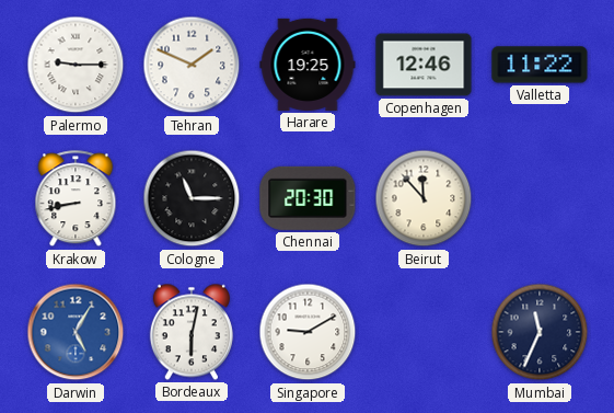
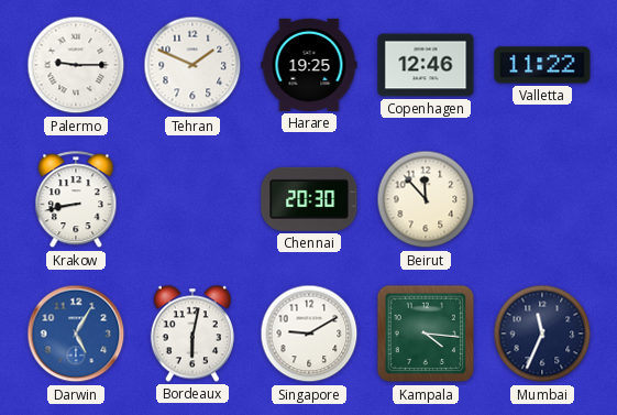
Cologne: 11:15 -> none
Kampala: none -> 4:16
